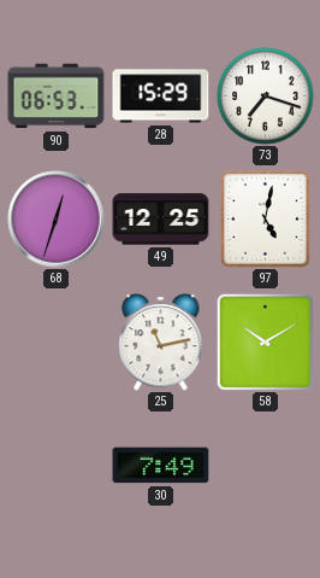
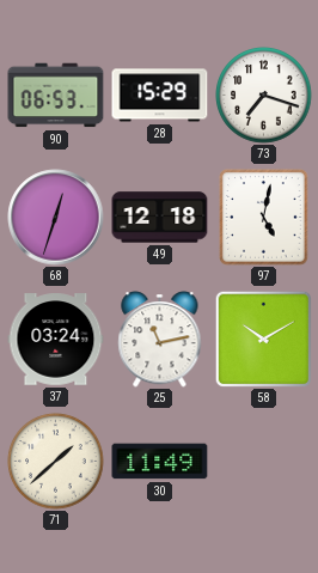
49: 12:25 -> 12:18
37: none -> 03:24
71: none -> 1:38
30: 7:49 -> 11:49
